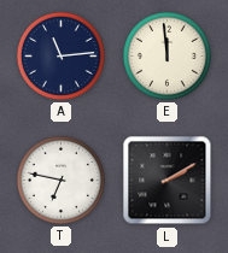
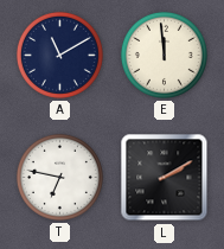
A: 11:14 -> 11:10
